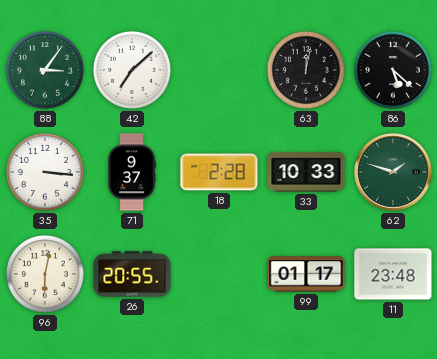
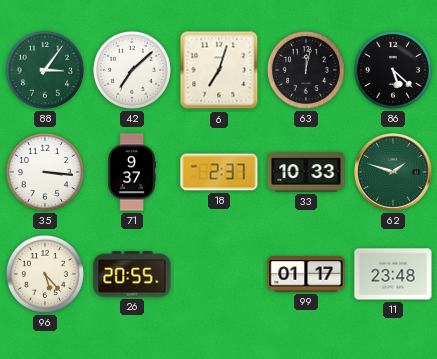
6: none -> 7:03
18: 2:28 -> 2:37
96: 6:02 -> 5:23
